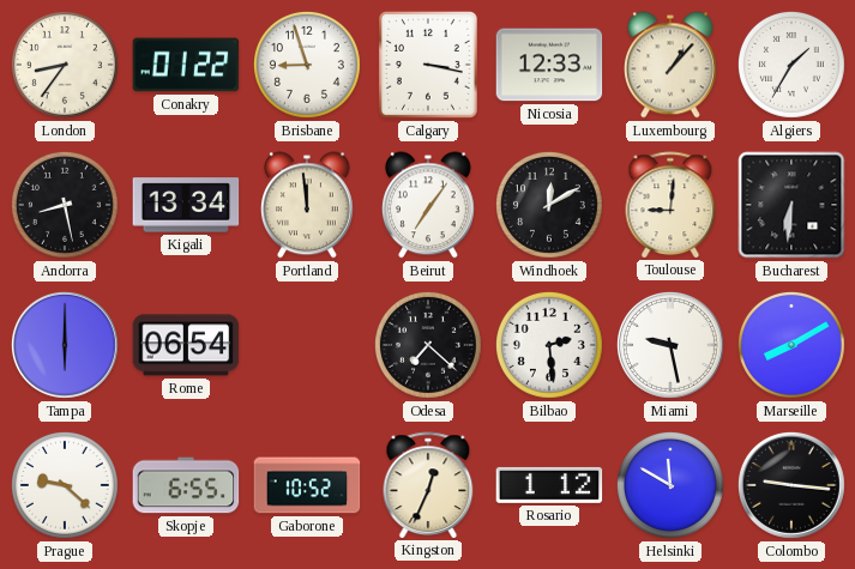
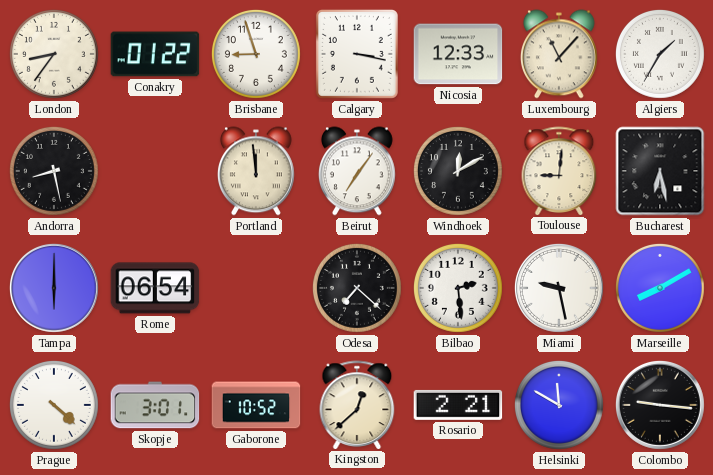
Luxembourg: 1:07 -> 11:07
Kigali: 13:34 -> none
Bucharest: 6:31 -> 6:28
Prague: 9:22 -> 4:22
Skopje: 6:55 -> 3:01
Kingston: 12:34 -> 12:38
Rosario: 1:12 -> 2:21
